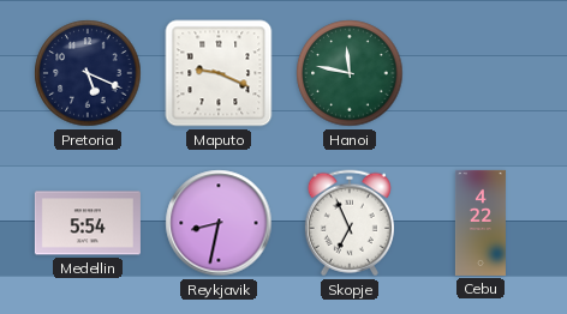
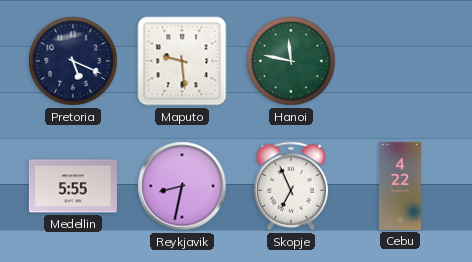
Maputo: 9:19 -> 9:29
Medellin: 5:54 -> 5:55
